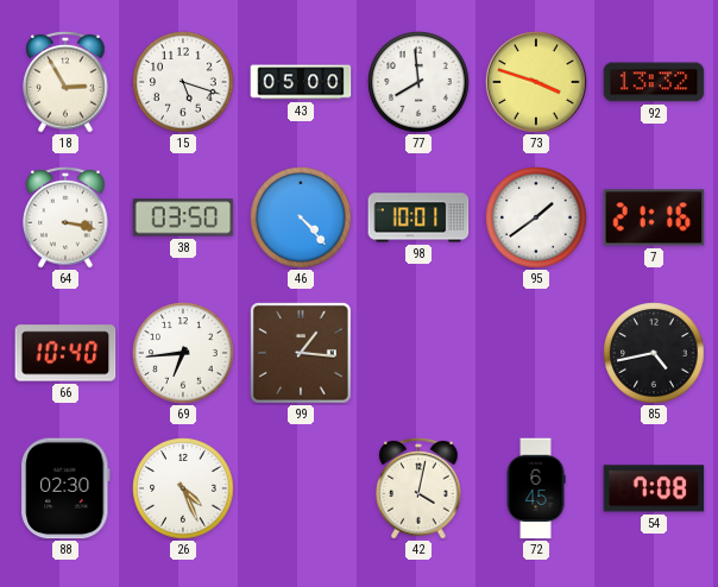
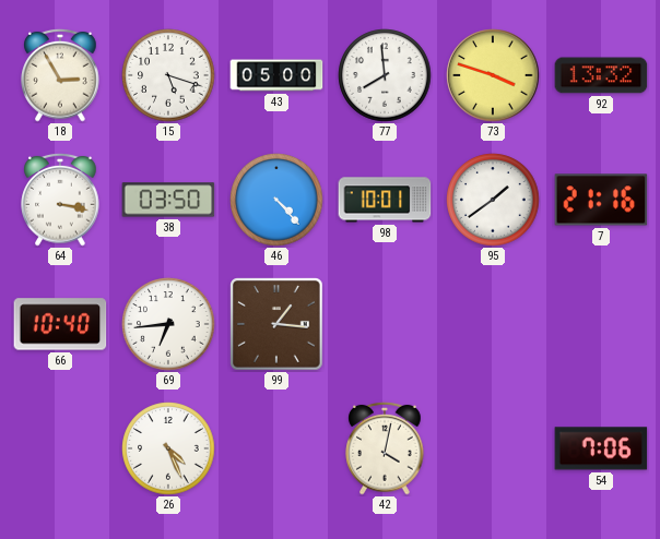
85: 4:43 -> none
88: 02:30 -> none
72: 6:45 -> none
54: 7:08 -> 7:06
